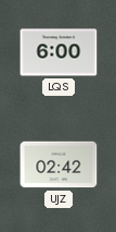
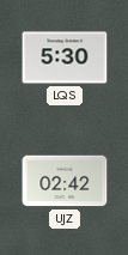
LQS: 6:00 -> 5:30
